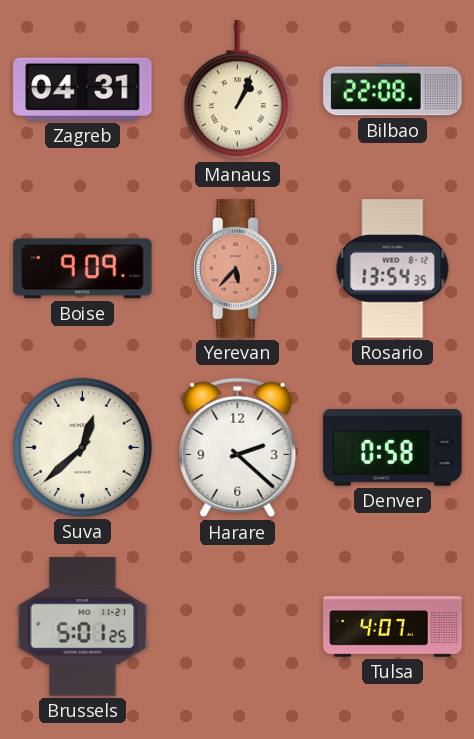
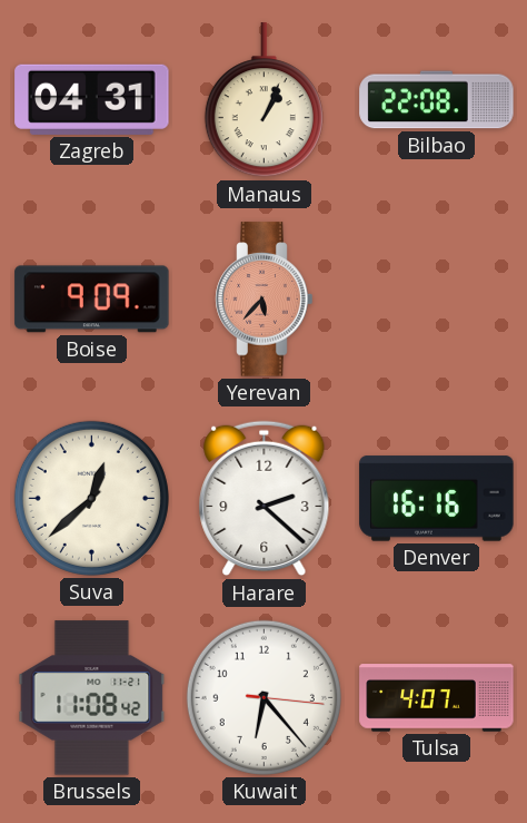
Rosario: 13:54 -> none
Denver: 0:58 -> 16:16
Brussels: 5:01 -> 11:08
Kuwait: none -> 6:23
